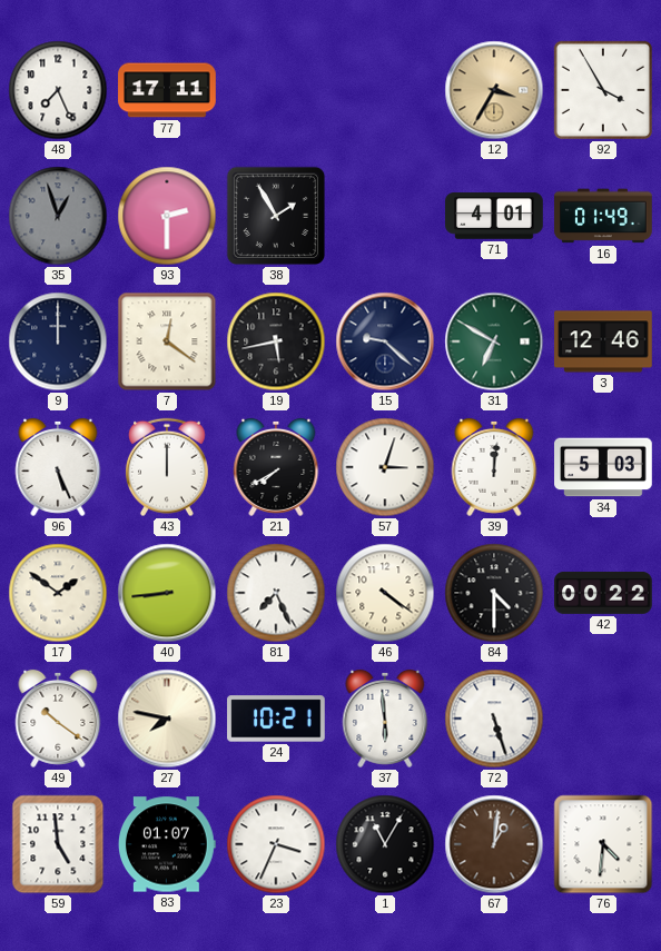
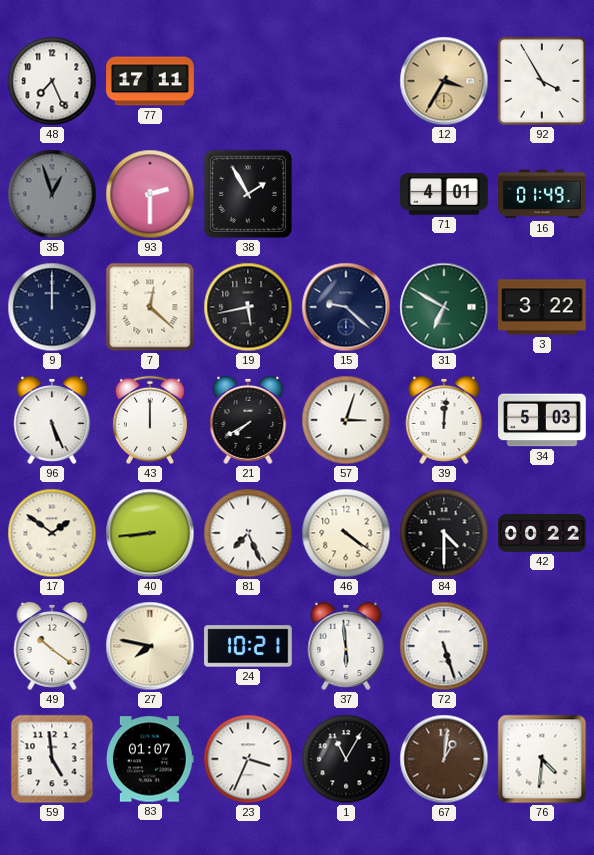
7: 12:21 -> 12:22
3: 12:46 -> 3:22
